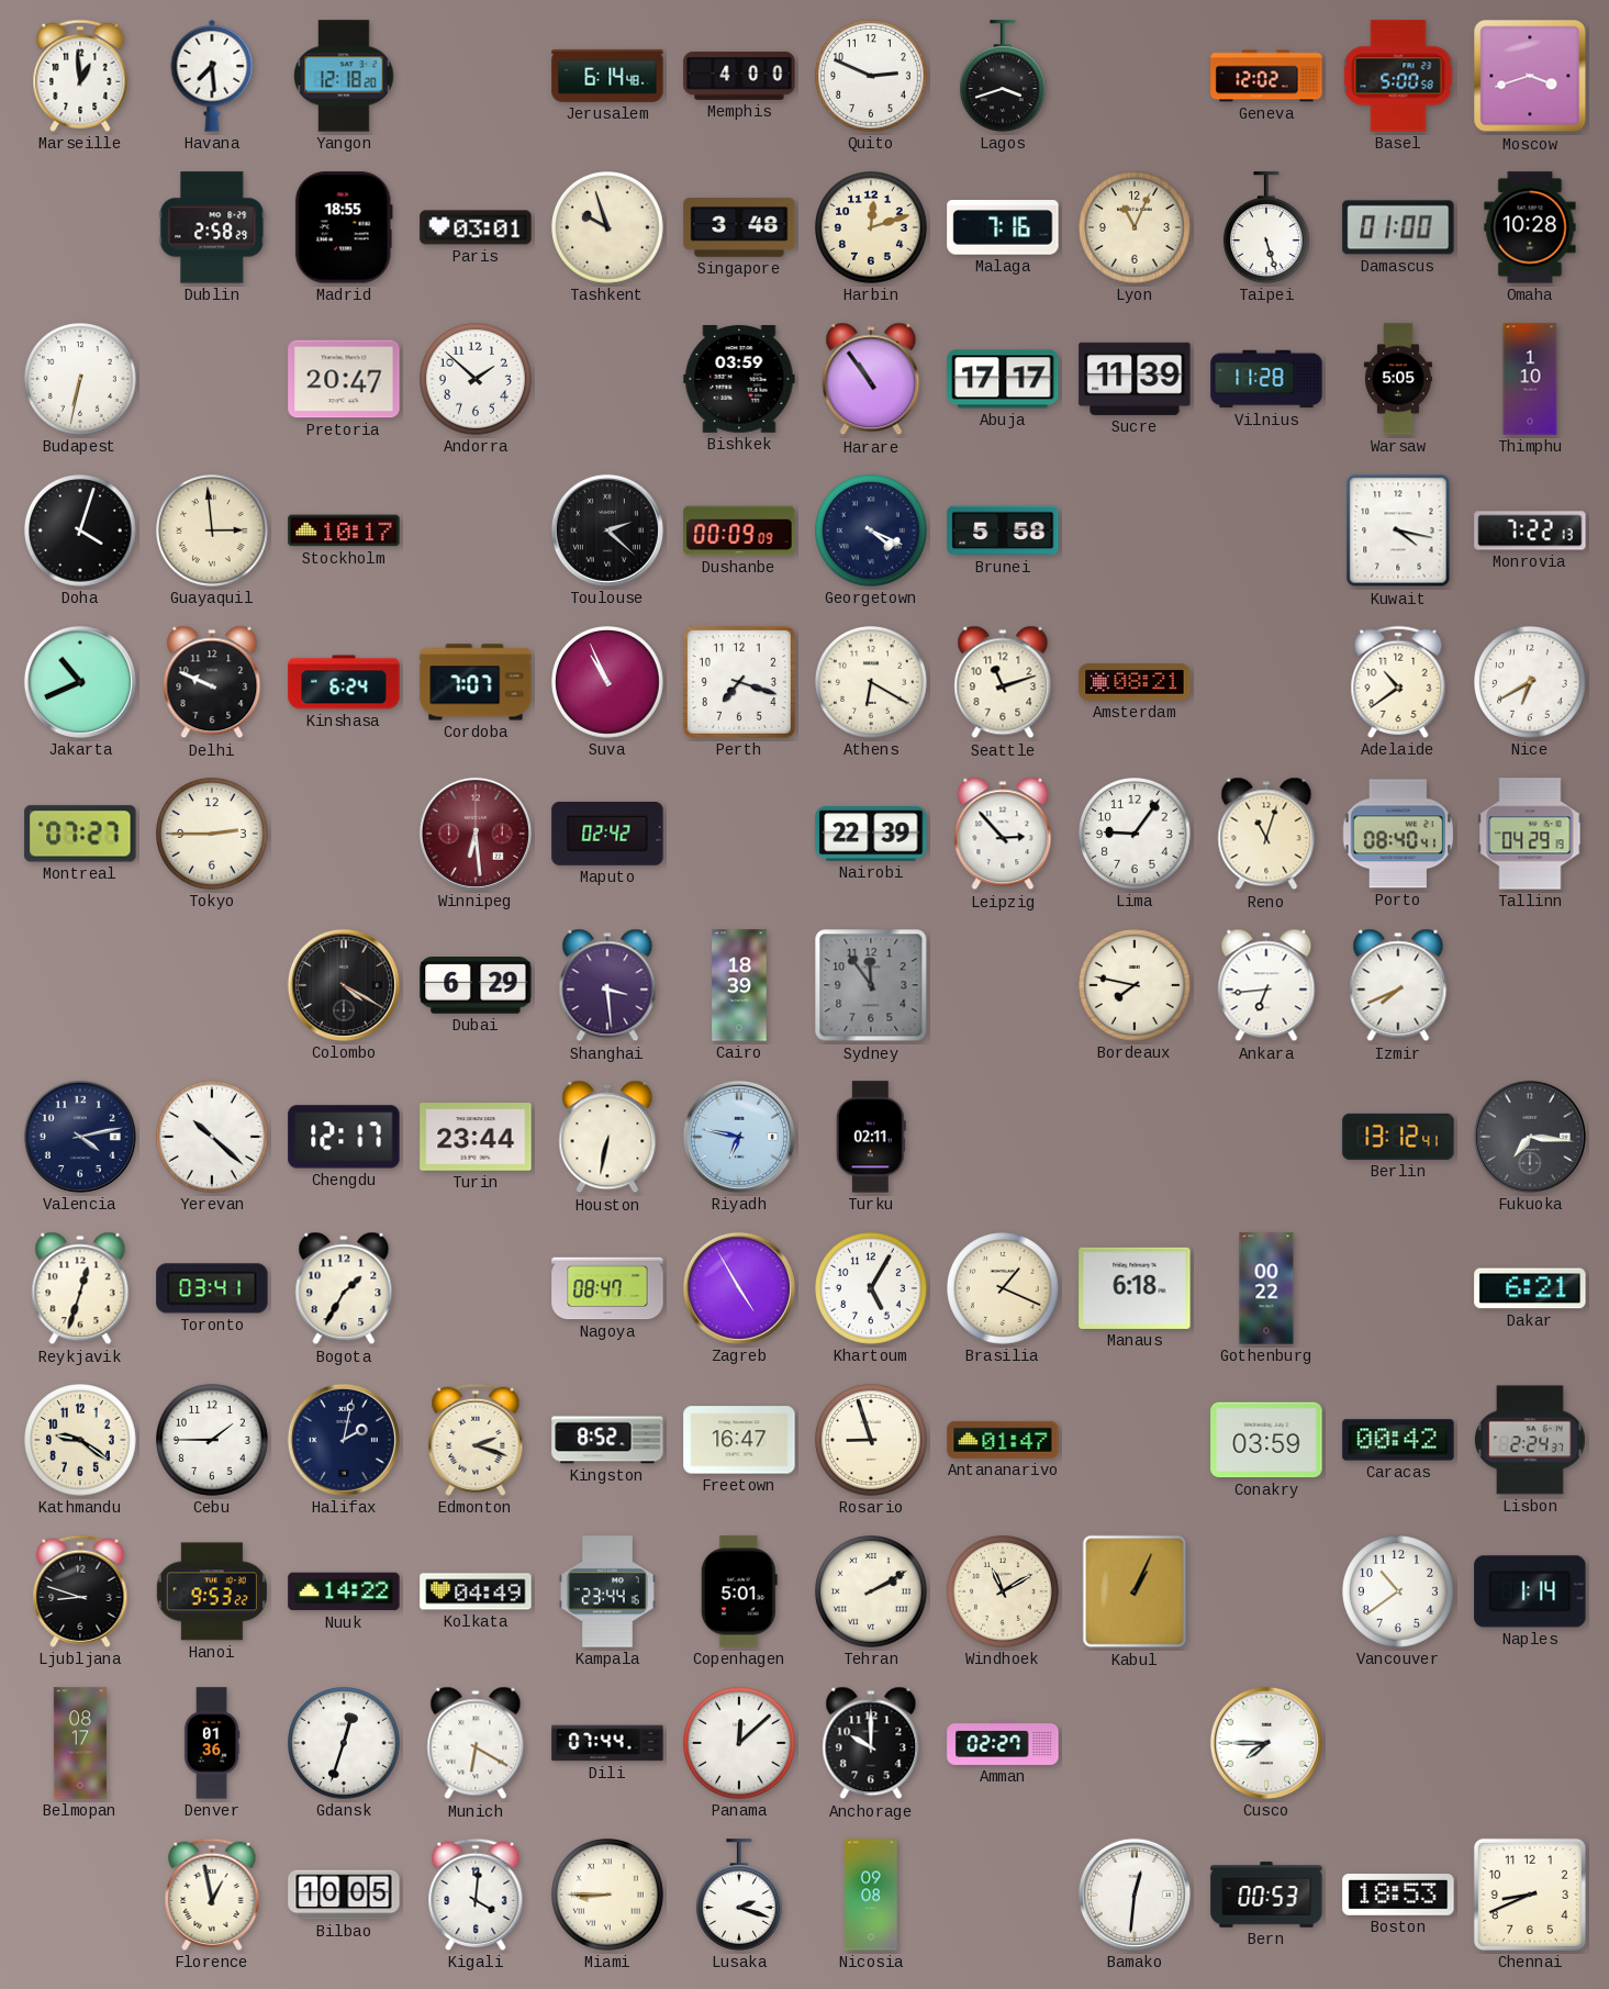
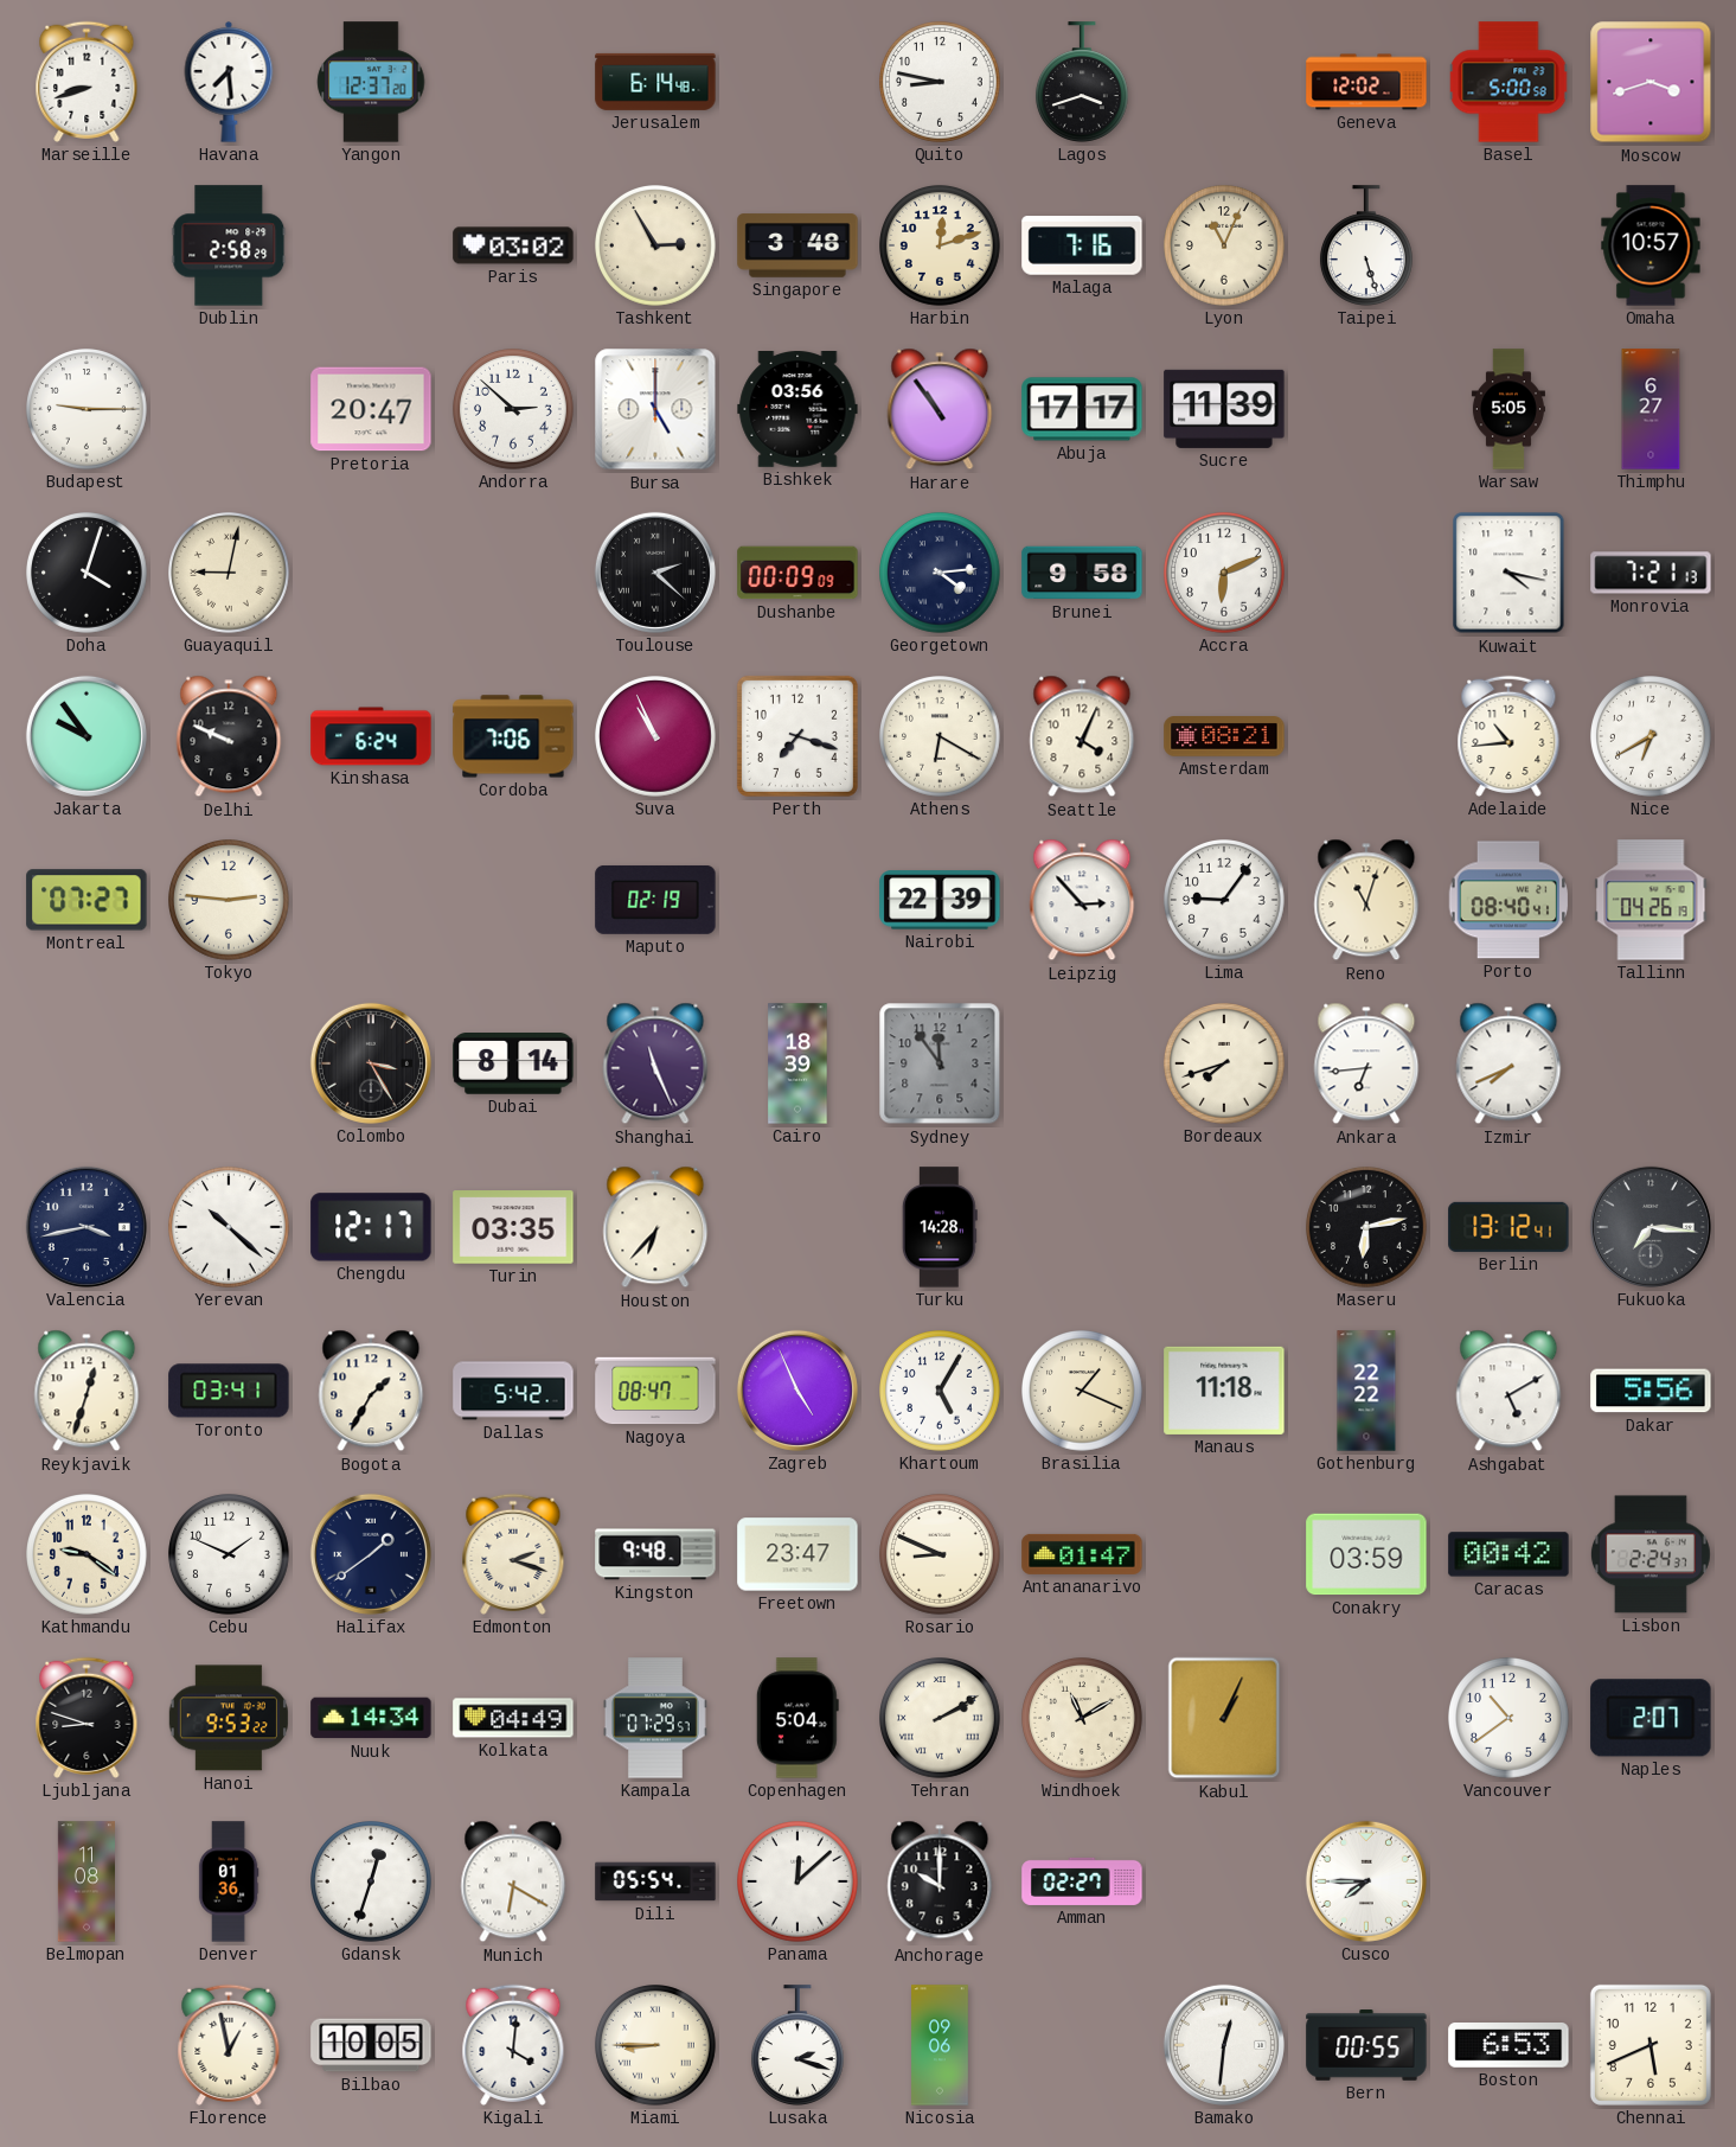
Marseille: 12:59 -> 8:42
Yangon: 12:18 -> 12:37
Memphis: 4:00 -> none
Quito: 2:49 -> 8:47
Madrid: 18:55 -> none
Paris: 03:01 -> 03:02
Tashkent: 9:57 -> 2:55
Damascus: 01:00 -> none
Omaha: 10:28 -> 10:57
Budapest: 6:32 -> 9:15
Andorra: 1:52 -> 2:52
Bursa: none -> 5:00
Bishkek: 03:59 -> 03:56
Vilnius: 11:28 -> none
Thimphu: 1:10 -> 6:27
Guayaquil: 2:59 -> 9:02
Stockholm: 10:17 -> none
Georgetown: 4:19 -> 4:14
Brunei: 5:58 -> 9:58
Accra: none -> 6:11
Monrovia: 7:22 -> 7:21
Jakarta: 10:41 -> 9:54
Cordoba: 7:07 -> 7:06
Seattle: 11:12 -> 4:04
Adelaide: 10:39 -> 10:44
Tokyo: 2:45 -> 2:46
Winnipeg: 6:29 -> none
Maputo: 02:42 -> 02:19
Tallinn: 04:29 -> 04:26
Colombo: 4:20 -> 3:25
Dubai: 6:29 -> 8:14
Shanghai: 3:29 -> 11:26
Bordeaux: 7:47 -> 7:42
Valencia: 4:13 -> 3:43
Turin: 23:44 -> 03:35
Houston: 6:32 -> 6:37
Riyadh: 6:47 -> none
Turku: 02:11 -> 14:28
Maseru: none -> 6:13
Dallas: none -> 5:42
Zagreb: 4:55 -> 4:56
Manaus: 6:18 -> 11:18
Gothenburg: 00:22 -> 22:22
Ashgabat: none -> 5:10
Dakar: 6:21 -> 5:56
Cebu: 1:45 -> 1:49
Halifax: 2:02 -> 1:39
Kingston: 8:52 -> 9:48
Freetown: 16:47 -> 23:47
Rosario: 8:57 -> 8:49
Nuuk: 14:22 -> 14:34
Kampala: 23:44 -> 07:29
Copenhagen: 5:01 -> 5:04
Naples: 1:14 -> 2:07
Belmopan: 08:17 -> 11:08
Dili: 07:44 -> 05:54
Nicosia: 09:08 -> 09:06
Bern: 00:53 -> 00:55
Boston: 18:53 -> 6:53
Chennai: 8:41 -> 5:41
